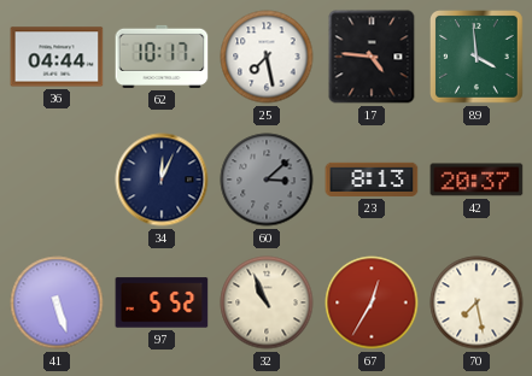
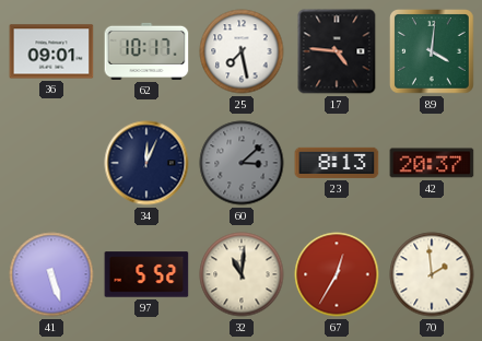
36: 04:44 -> 09:01
89: 3:59 -> 4:01
32: 10:56 -> 11:01
70: 7:28 -> 1:59
